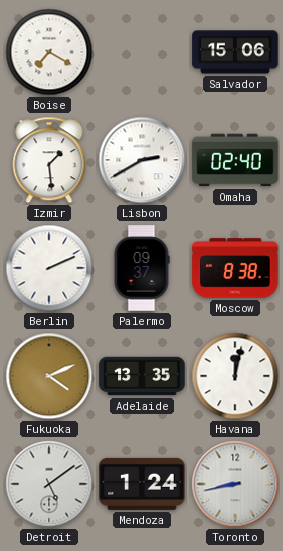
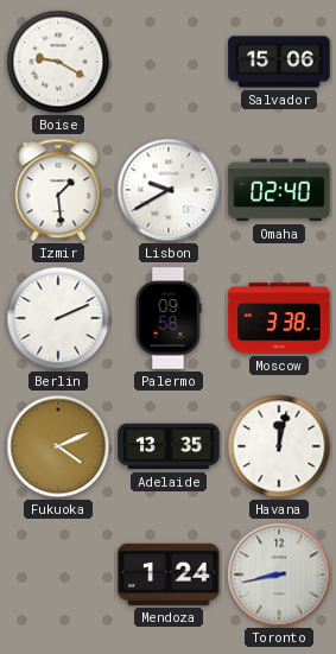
Boise: 7:20 -> 9:20
Lisbon: 2:40 -> 9:40
Palermo: 09:37 -> 09:58
Moscow: 8:38 -> 3:38
Detroit: 5:09 -> none
